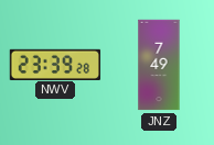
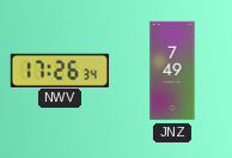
NWV: 23:39 -> 17:26
